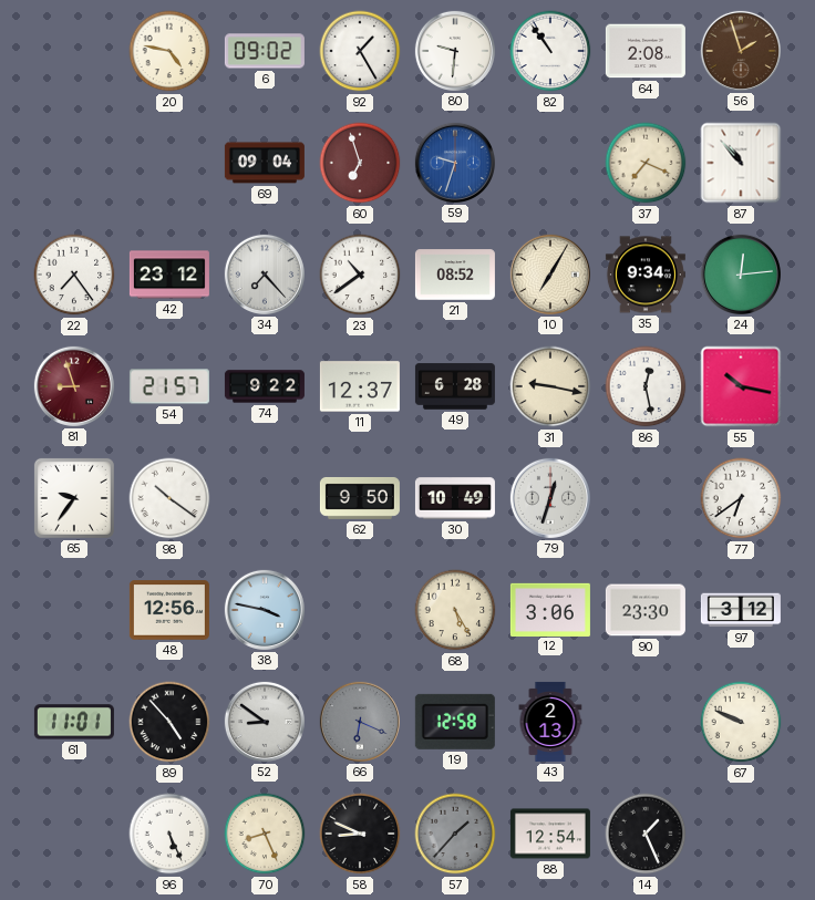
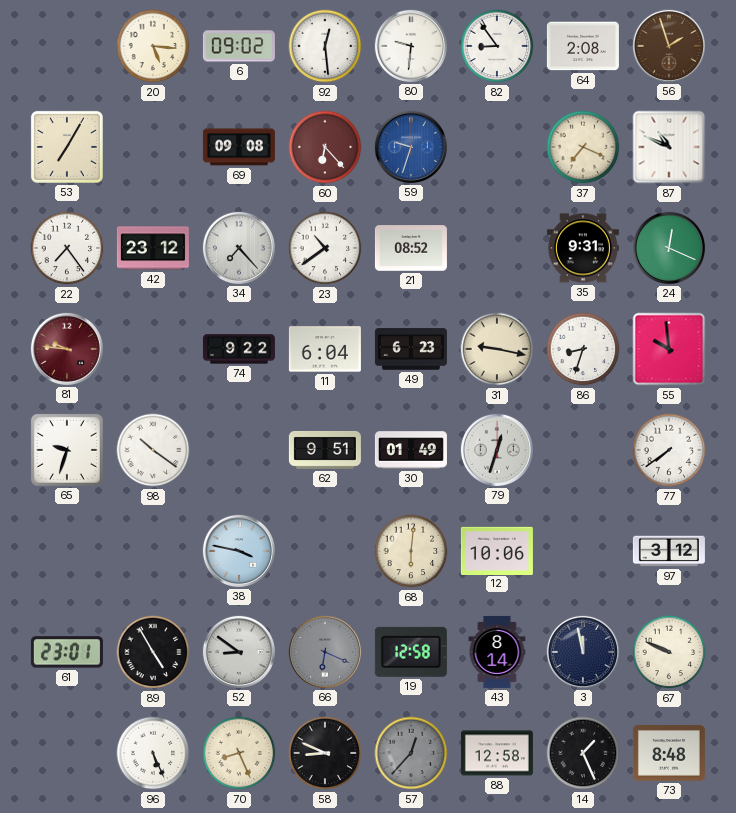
20: 4:47 -> 5:16
92: 1:25 -> 12:29
82: 10:54 -> 8:54
53: none -> 7:05
69: 09:04 -> 09:08
60: 6:57 -> 6:23
87: 10:53 -> 10:49
10: 7:05 -> none
35: 9:34 -> 9:31
24: 12:14 -> 12:19
81: 8:57 -> 9:46
54: 21:57 -> none
11: 12:37 -> 6:04
49: 6:28 -> 6:23
86: 12:28 -> 8:33
55: 10:17 -> 9:59
65: 9:36 -> 9:33
62: 9:50 -> 9:51
30: 10:49 -> 01:49
77: 6:39 -> 7:39
48: 12:56 -> none
68: 5:25 -> 6:01
12: 3:06 -> 10:06
90: 23:30 -> none
61: 11:01 -> 23:01
89: 4:53 -> 4:55
43: 2:13 -> 8:14
3: none -> 11:58
57: 1:37 -> 12:37
88: 12:54 -> 12:58
73: none -> 8:48
